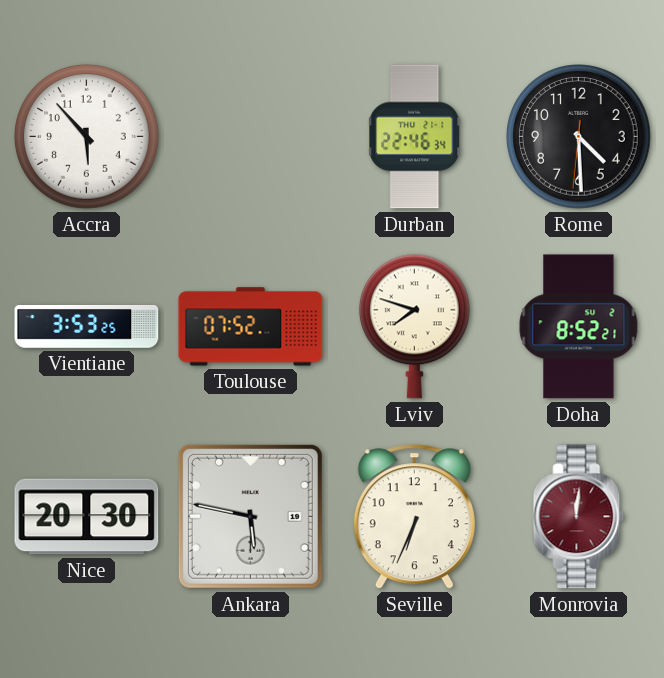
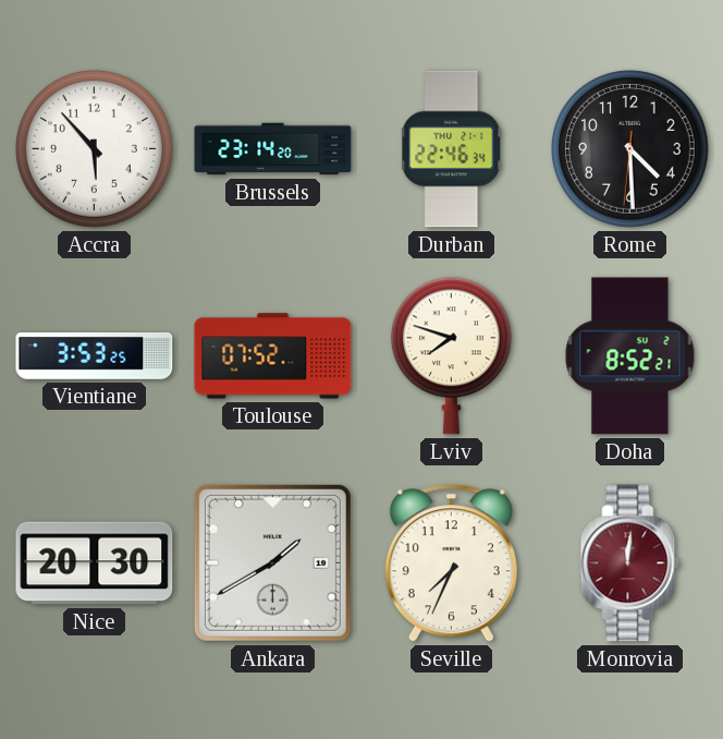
Brussels: none -> 23:14
Ankara: 5:47 -> 1:40
Seville: 6:34 -> 7:34
